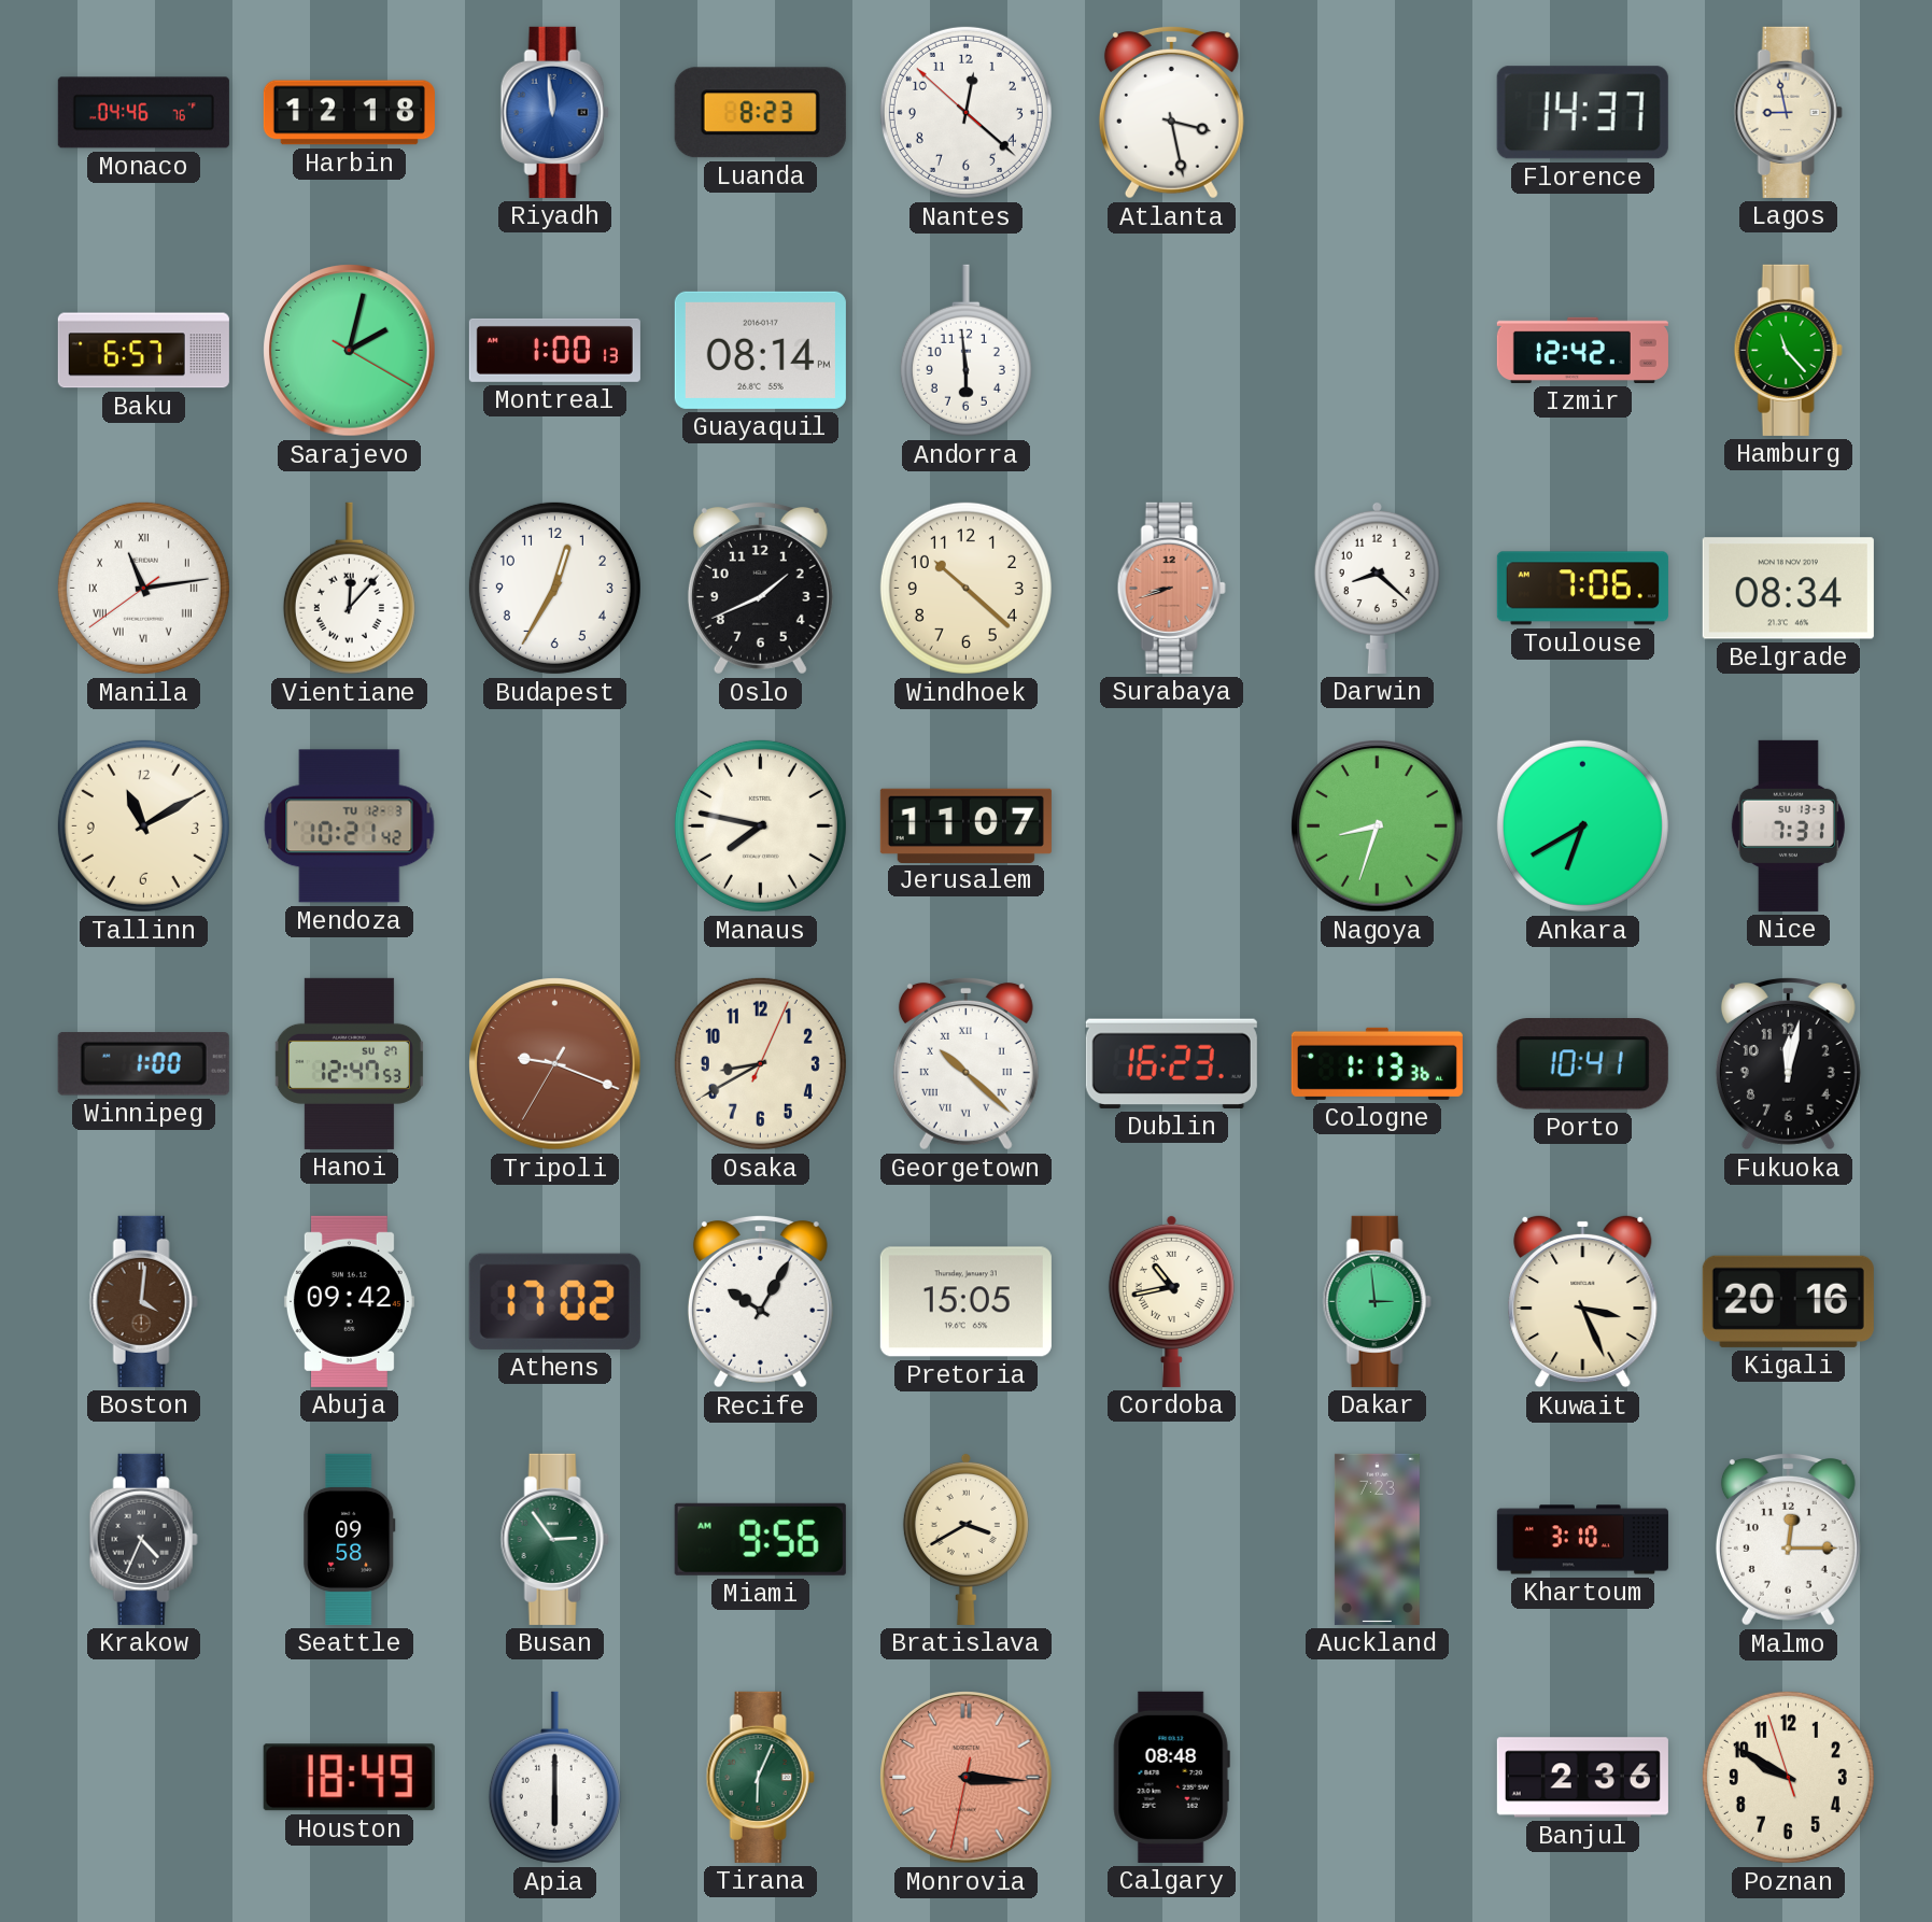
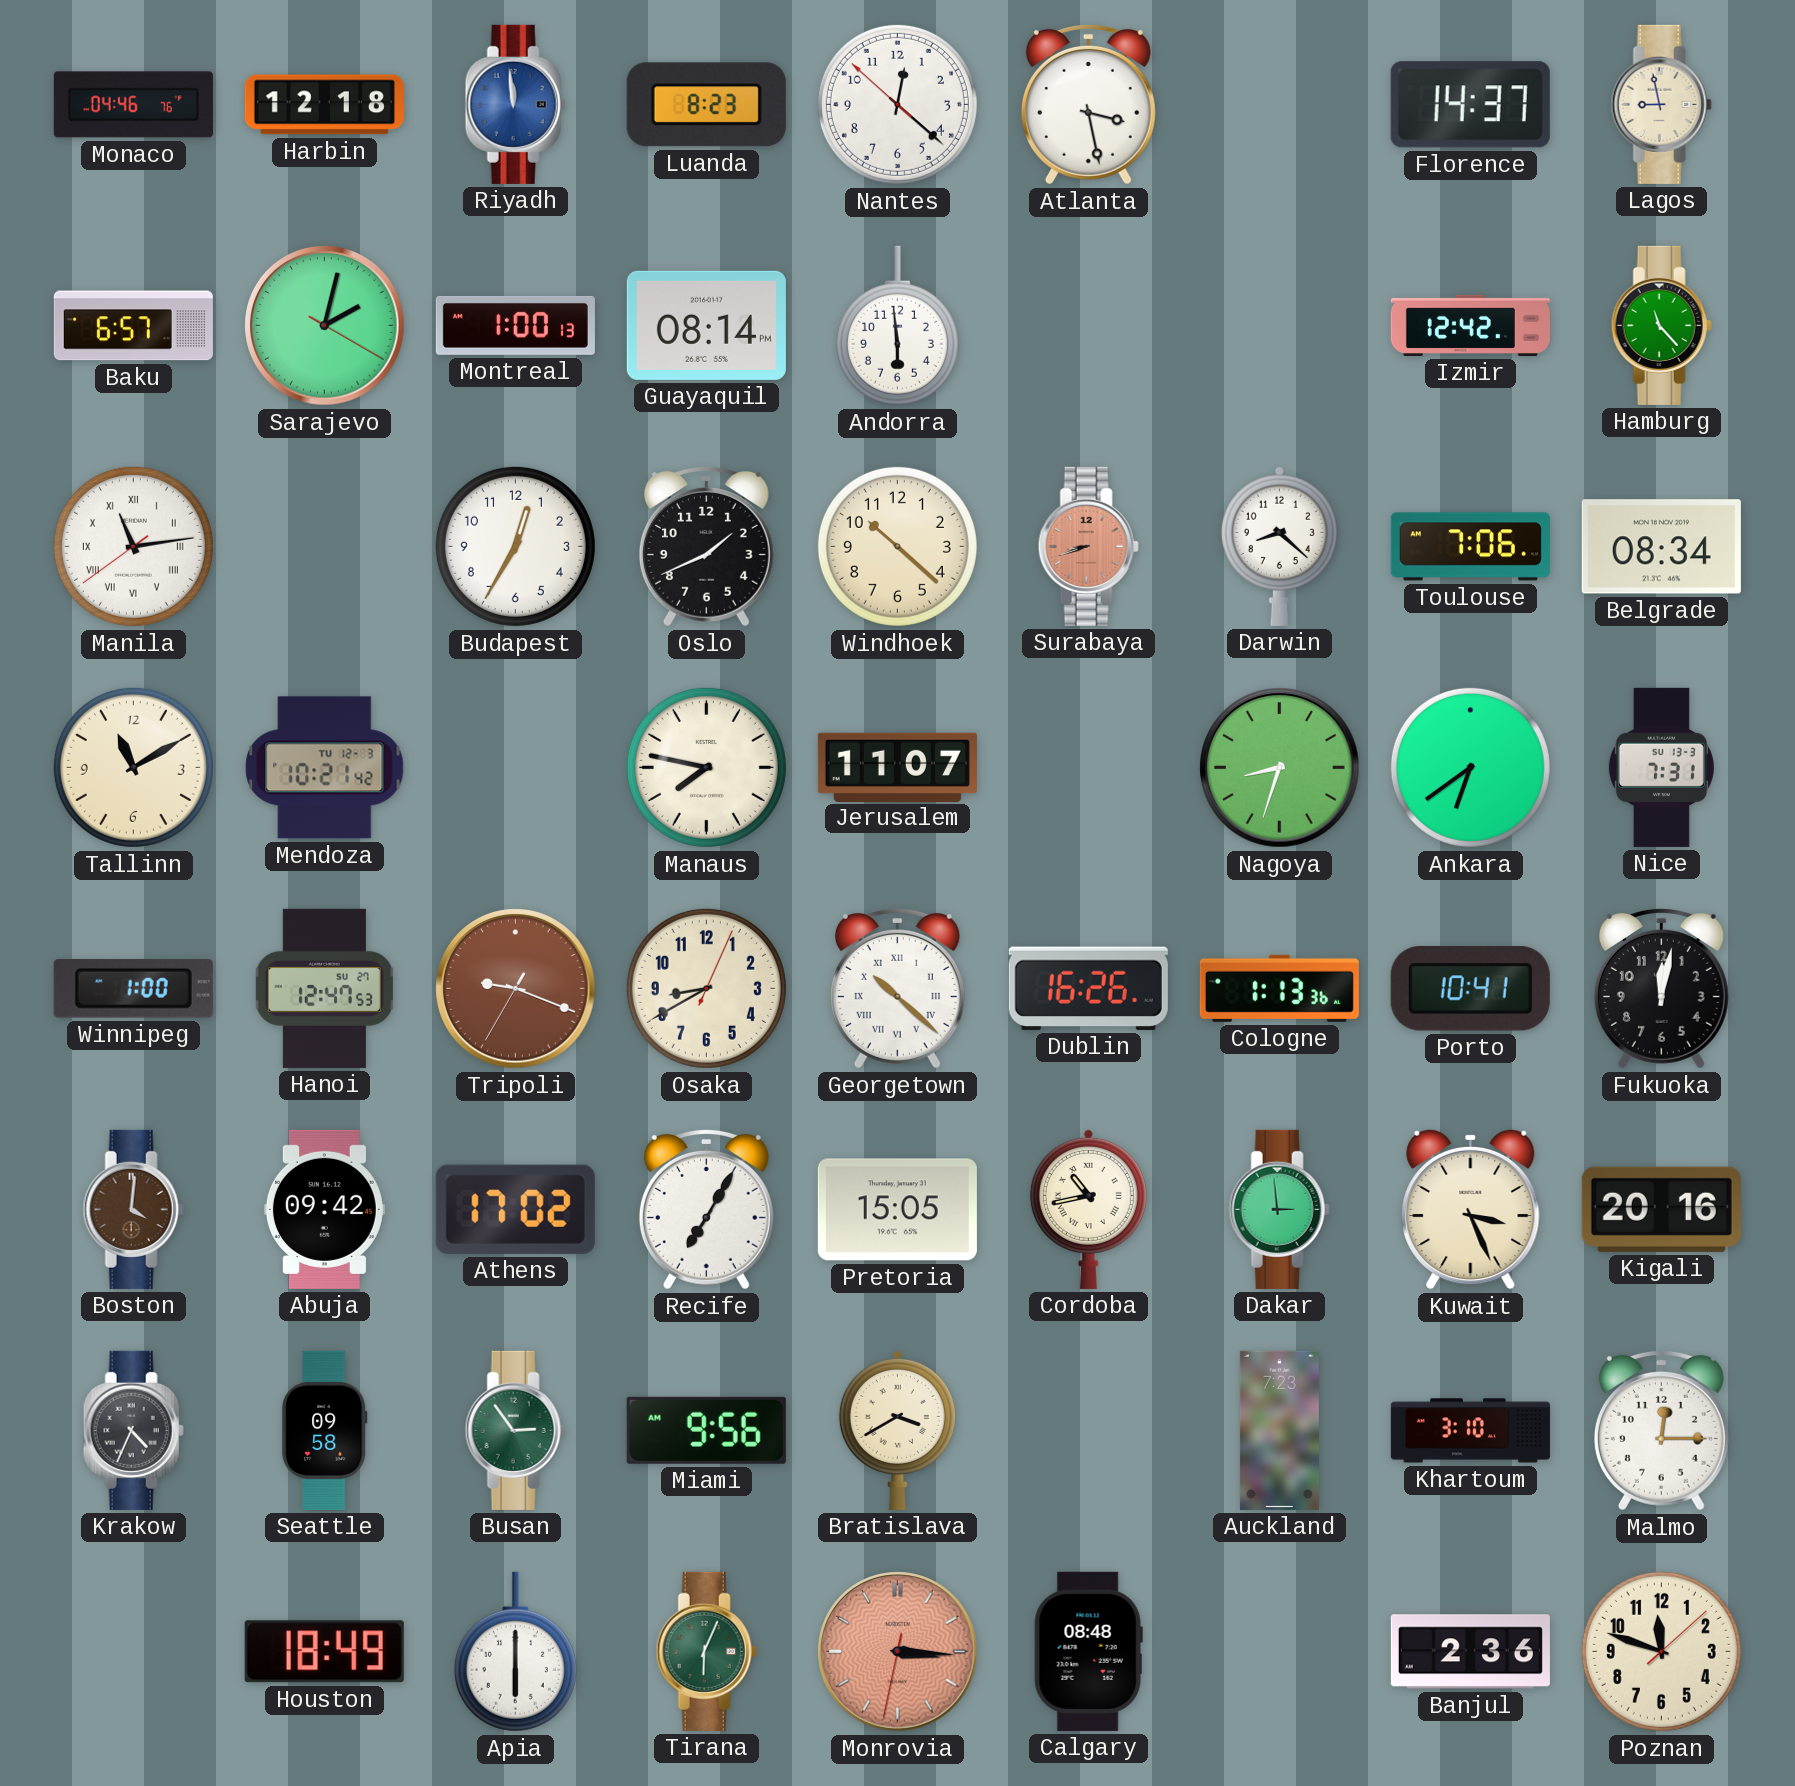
Vientiane: 12:07 -> none
Ankara: 6:40 -> 6:39
Dublin: 16:23 -> 16:26
Recife: 10:05 -> 7:05
Poznan: 9:49 -> 11:48
